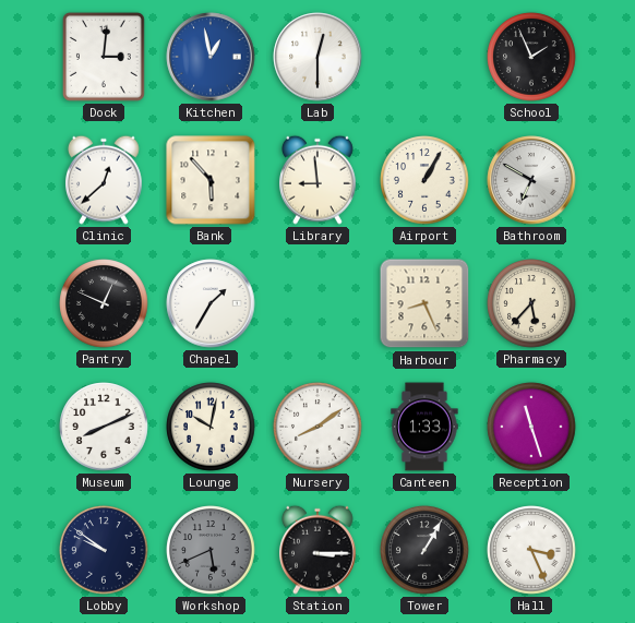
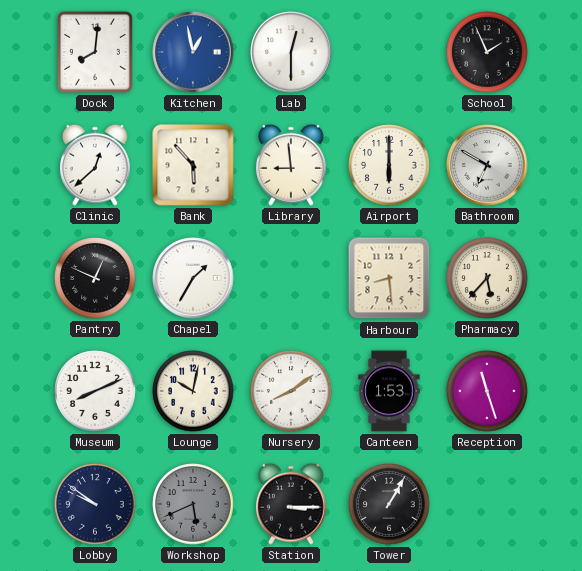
Dock: 3:01 -> 8:01
Airport: 1:05 -> 6:00
Harbour: 8:26 -> 8:29
Canteen: 1:33 -> 1:53
Hall: 3:26 -> none
